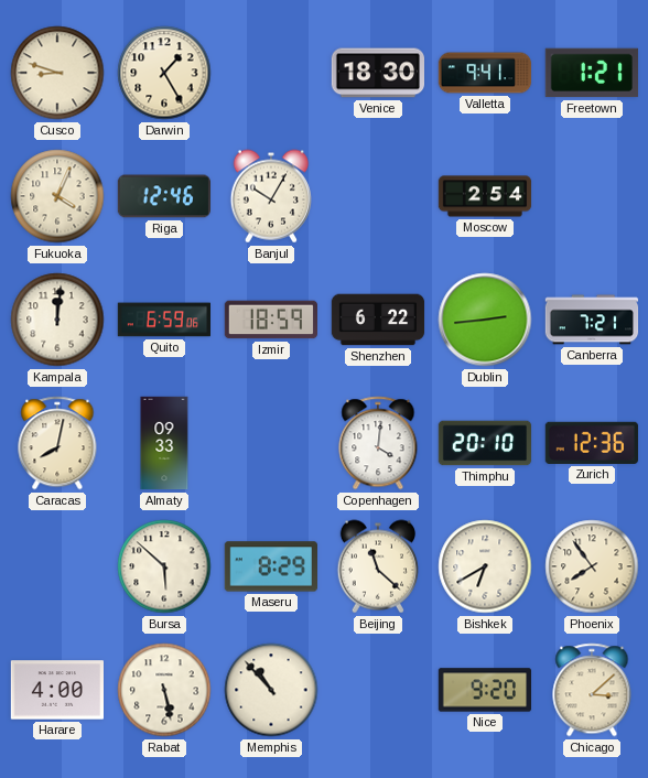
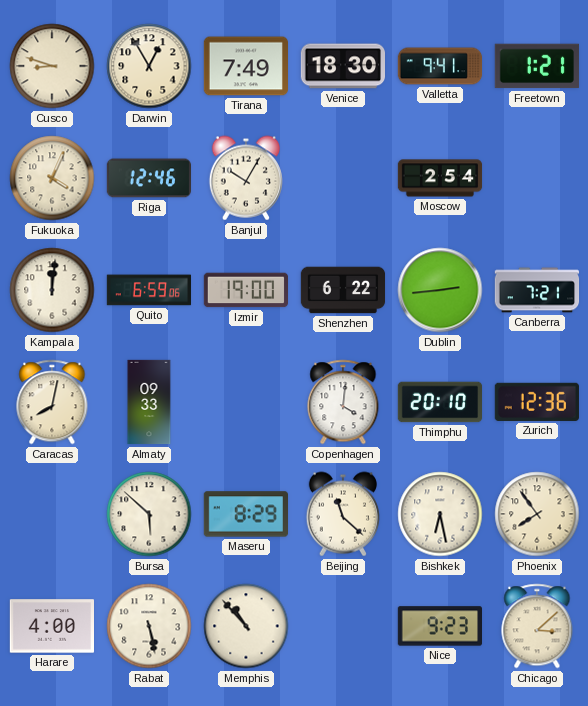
Darwin: 1:25 -> 12:55
Tirana: none -> 7:49
Izmir: 18:59 -> 19:00
Bishkek: 6:40 -> 6:28
Nice: 9:20 -> 9:23
